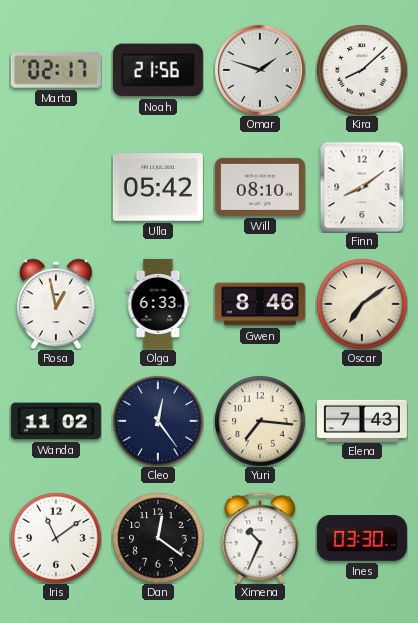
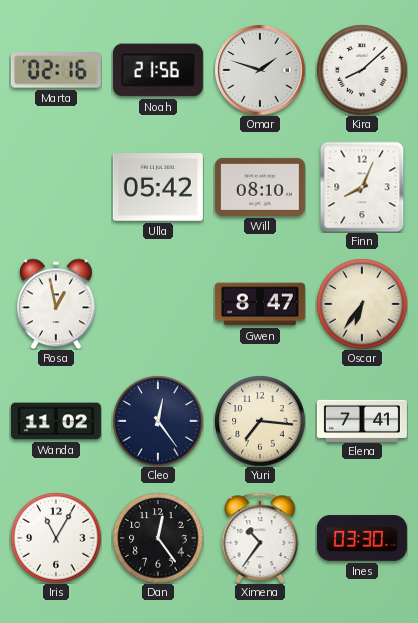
Marta: 02:17 -> 02:16
Finn: 8:09 -> 8:04
Olga: 6:33 -> none
Gwen: 8:46 -> 8:47
Oscar: 7:09 -> 6:36
Elena: 7:43 -> 7:41
Iris: 11:09 -> 11:05
Dan: 12:21 -> 12:24
Ximena: 10:34 -> 10:36
